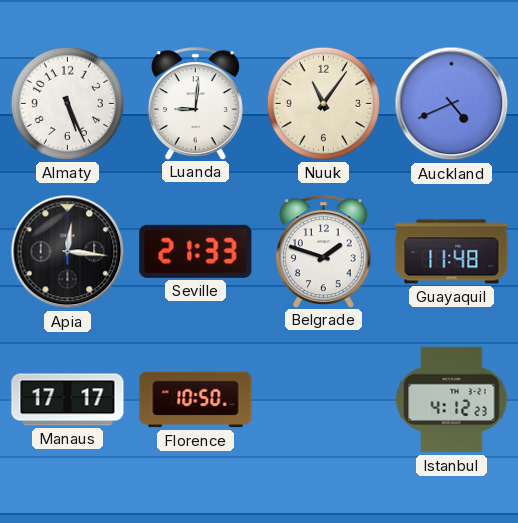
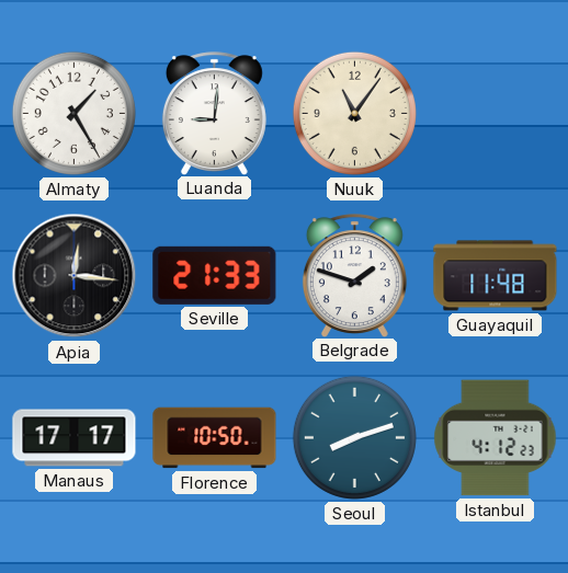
Almaty: 5:26 -> 1:25
Auckland: 4:41 -> none
Seoul: none -> 8:12
